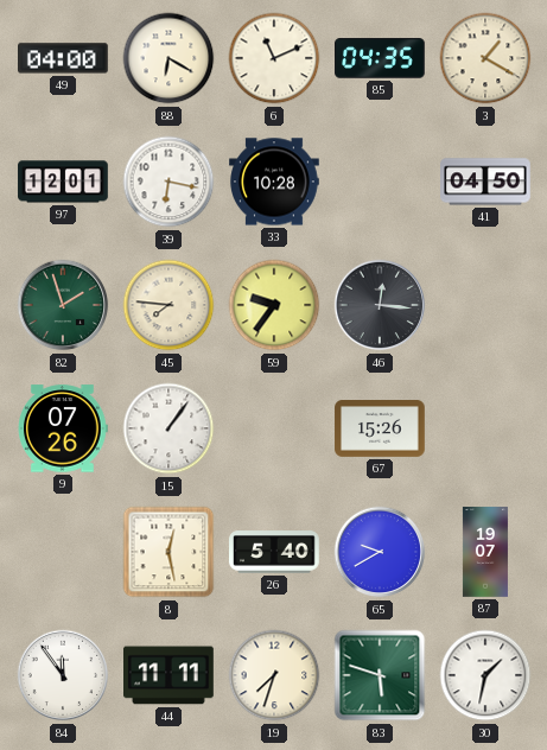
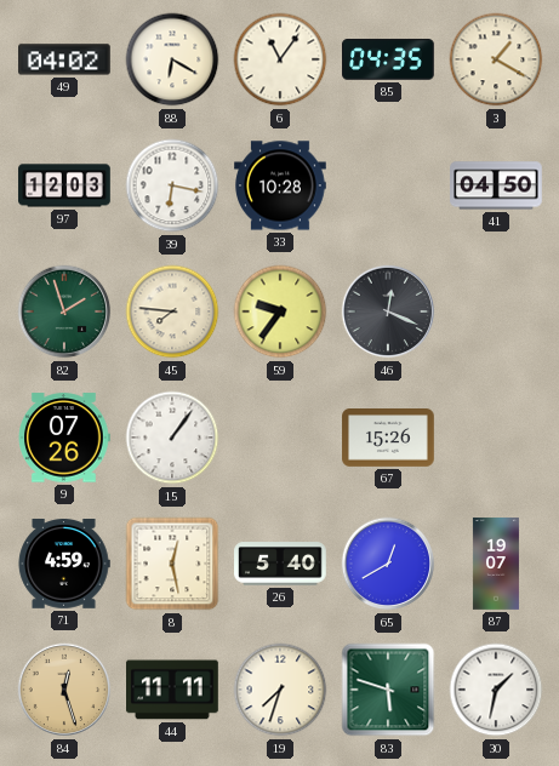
49: 04:00 -> 04:02
6: 11:11 -> 11:06
97: 12:01 -> 12:03
46: 12:16 -> 12:19
71: none -> 4:59
65: 9:40 -> 12:40
84: 11:54 -> 12:27
84 dial: white -> champagne
